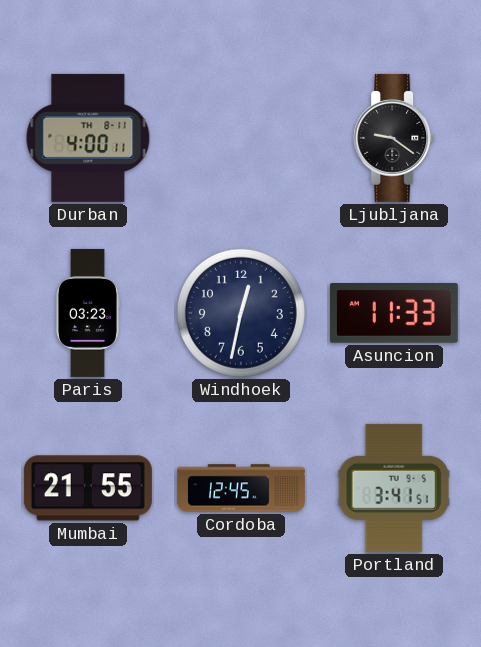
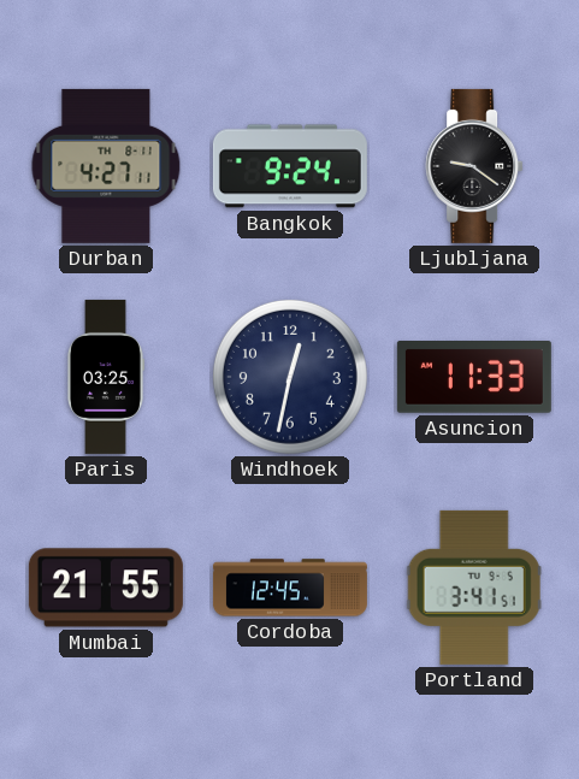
Durban: 4:00 -> 4:27
Bangkok: none -> 9:24
Paris: 03:23 -> 03:25
